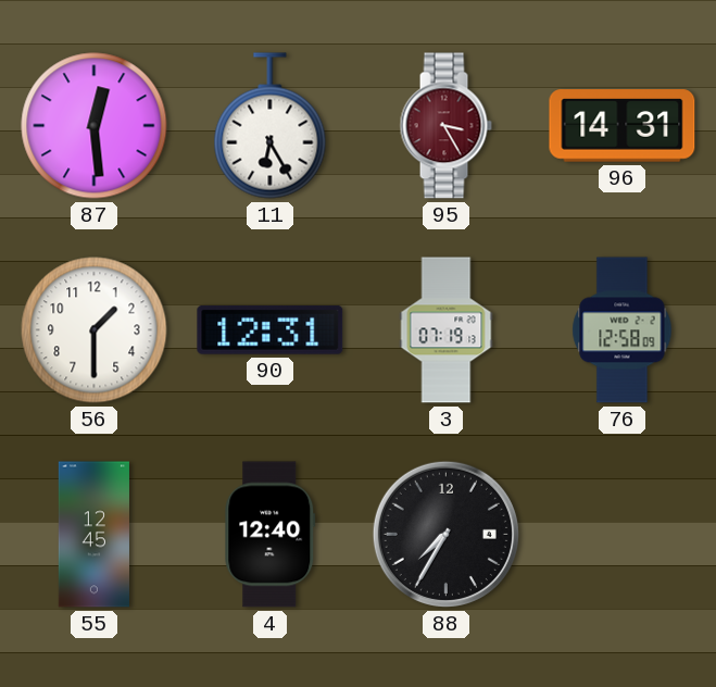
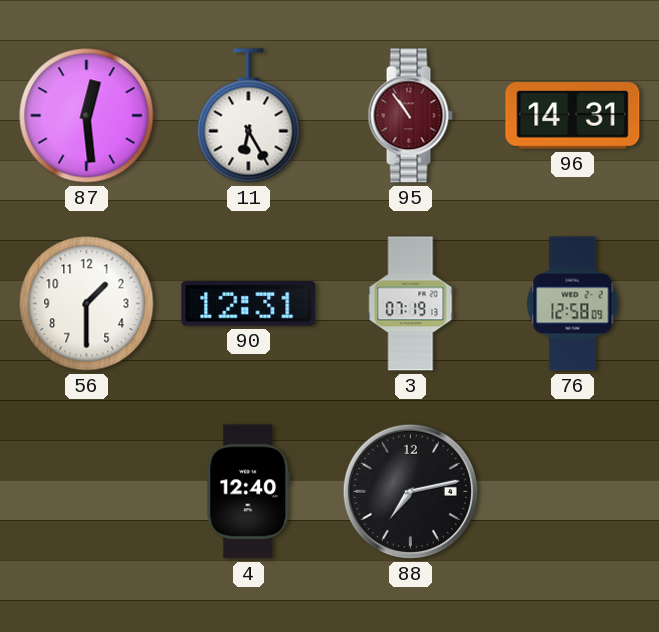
95: 3:25 -> 10:54
55: 12:45 -> none
88: 7:35 -> 7:13
